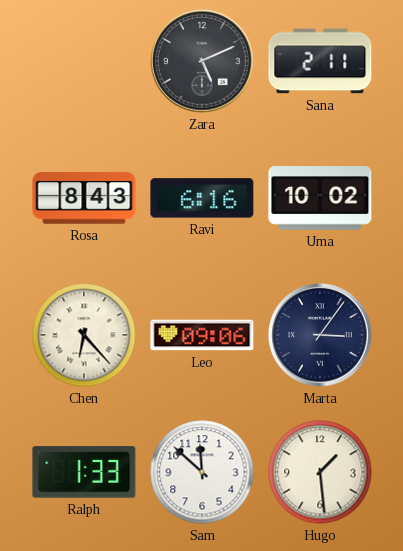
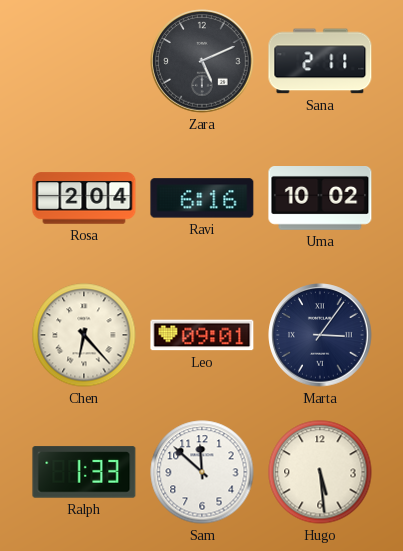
Rosa: 8:43 -> 2:04
Leo: 09:06 -> 09:01
Hugo: 1:29 -> 5:29
